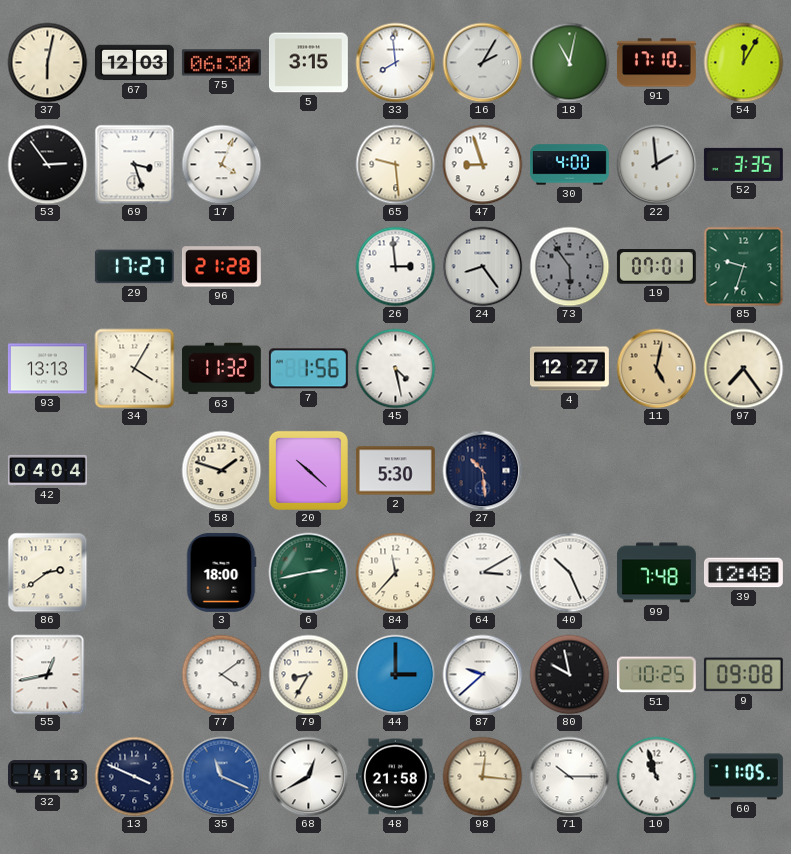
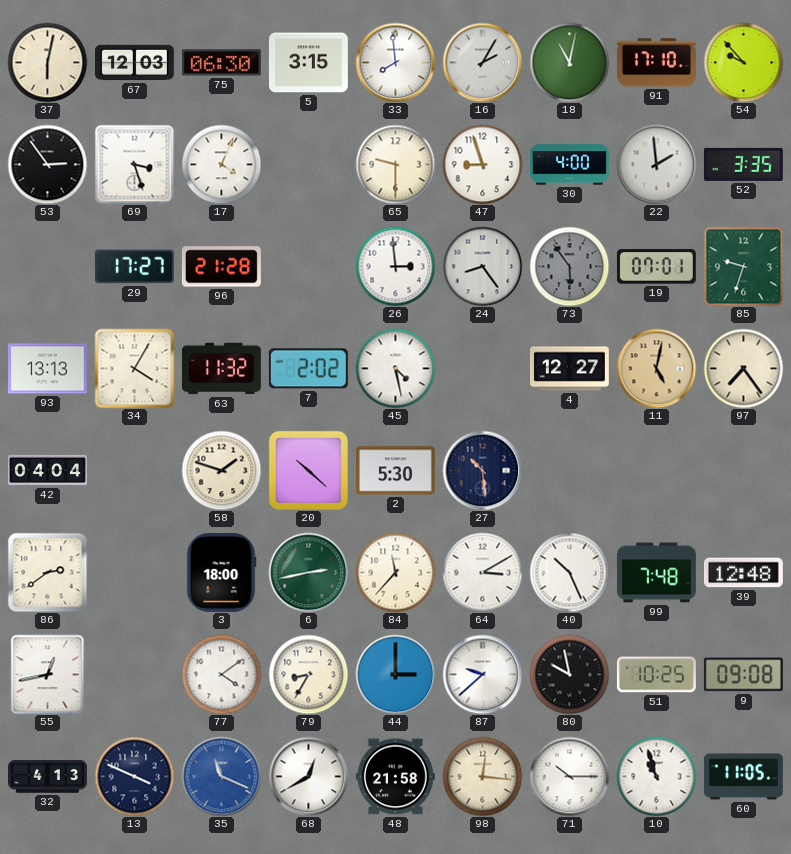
54: 12:05 -> 9:53
65: 9:29 -> 9:30
7: 1:56 -> 2:02
